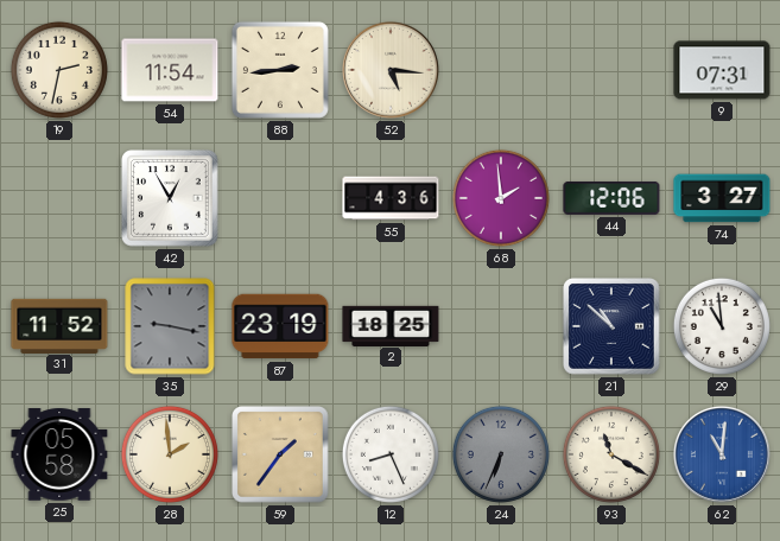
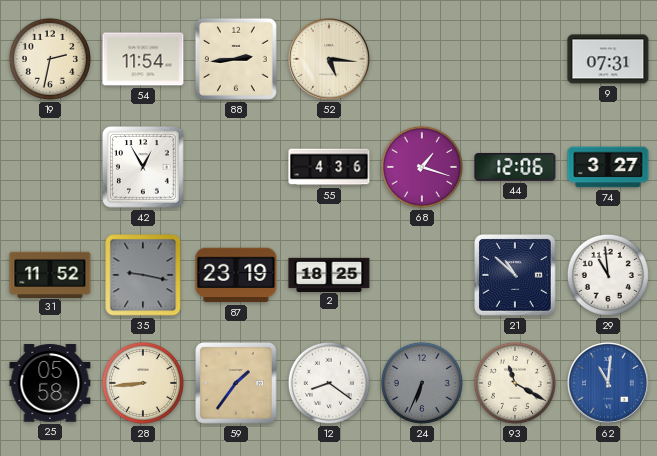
68: 1:59 -> 1:18
28: 1:59 -> 8:44
12: 8:26 -> 8:21
